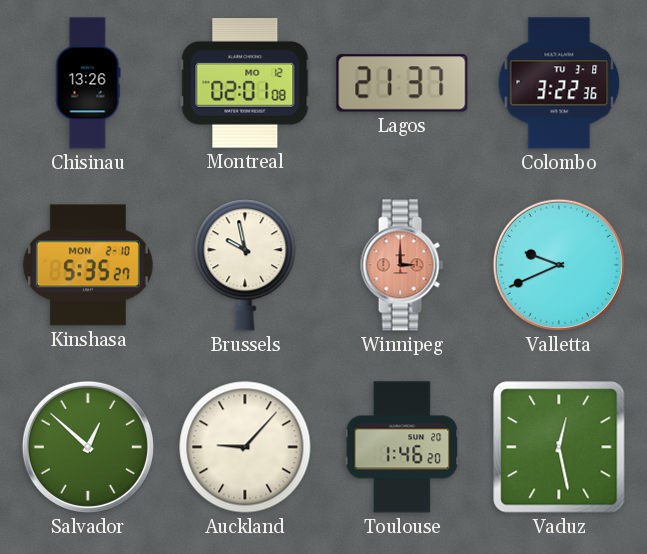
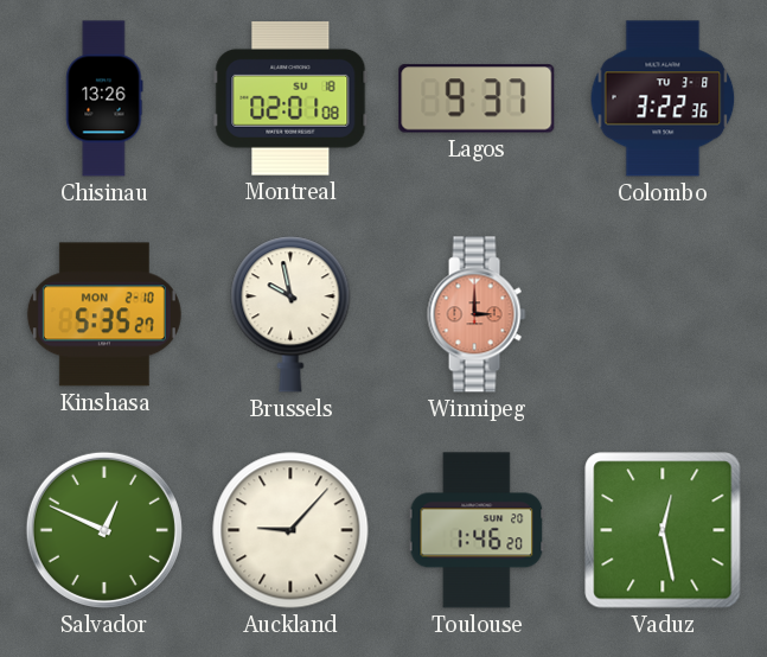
Montreal date: MO 12 -> SU 18
Lagos: 21:37 -> 9:37
Valletta: 9:41 -> none
Salvador: 12:52 -> 12:49
